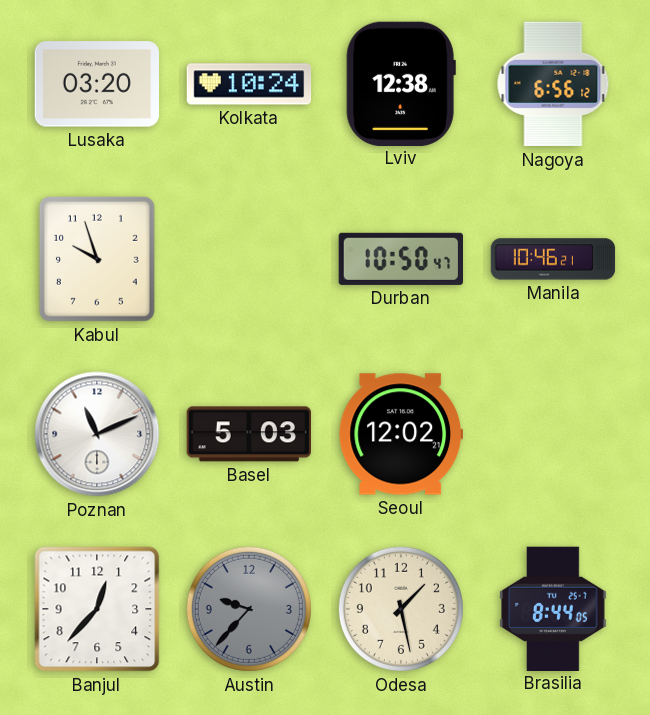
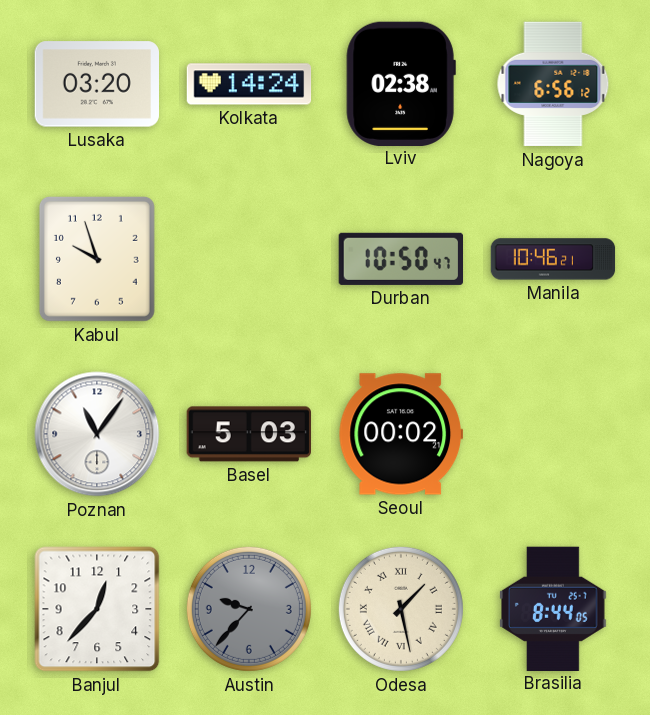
Kolkata: 10:24 -> 14:24
Lviv: 12:38 -> 02:38
Poznan: 11:11 -> 11:06
Seoul: 12:02 -> 00:02
Odesa numerals: Arabic -> Roman
